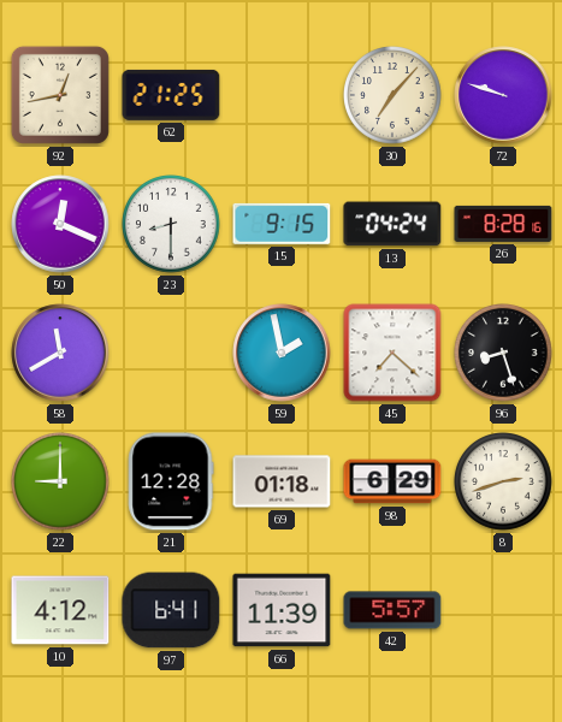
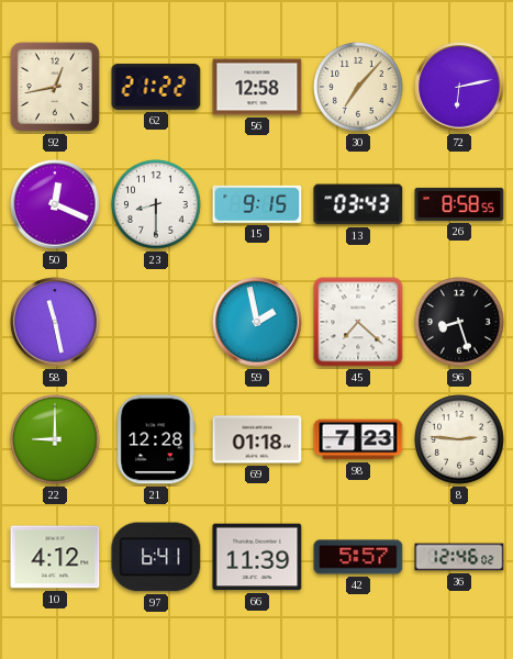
62: 21:25 -> 21:22
56: none -> 12:58
72: 9:48 -> 6:13
13: 04:24 -> 03:43
26: 8:28 -> 8:58
58: 11:40 -> 11:28
98: 6:29 -> 7:23
8: 2:42 -> 2:46
36: none -> 12:46
